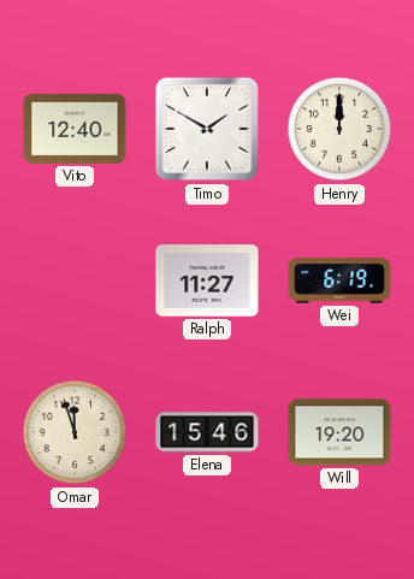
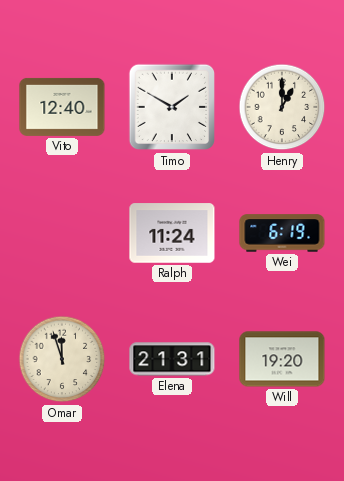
Henry: 12:00 -> 1:00
Ralph: 11:27 -> 11:24
Elena: 15:46 -> 21:31
